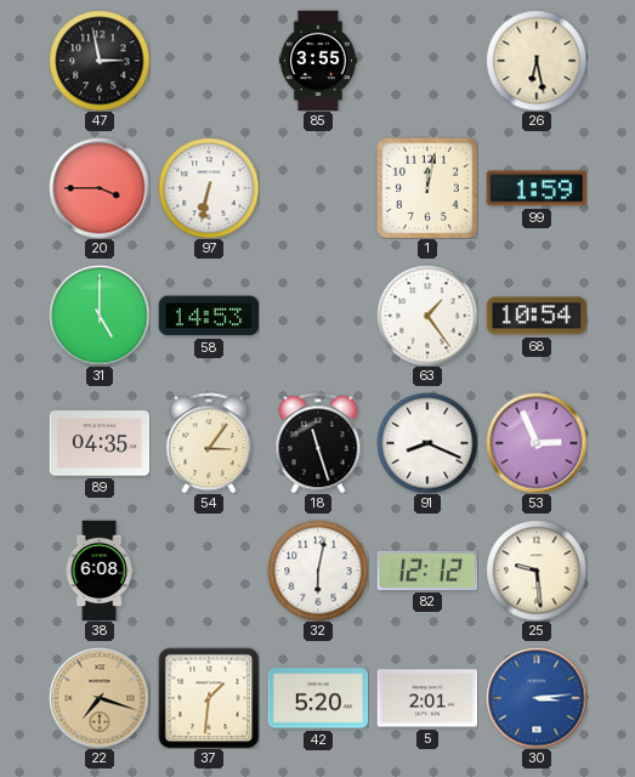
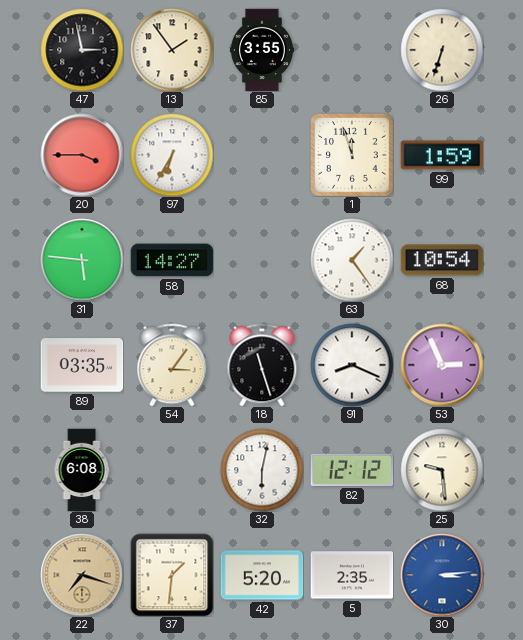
13: none -> 1:54
26: 6:28 -> 6:33
97: 6:32 -> 6:35
1: 12:02 -> 11:57
31: 5:00 -> 5:46
58: 14:53 -> 14:27
89: 04:35 -> 03:35
5: 2:01 -> 2:35
